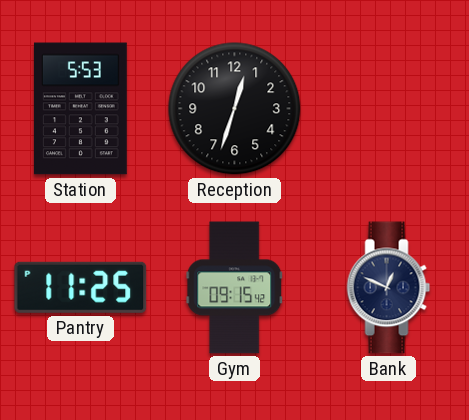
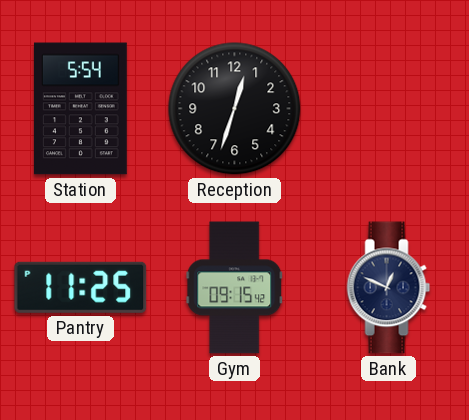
Station: 5:53 -> 5:54
